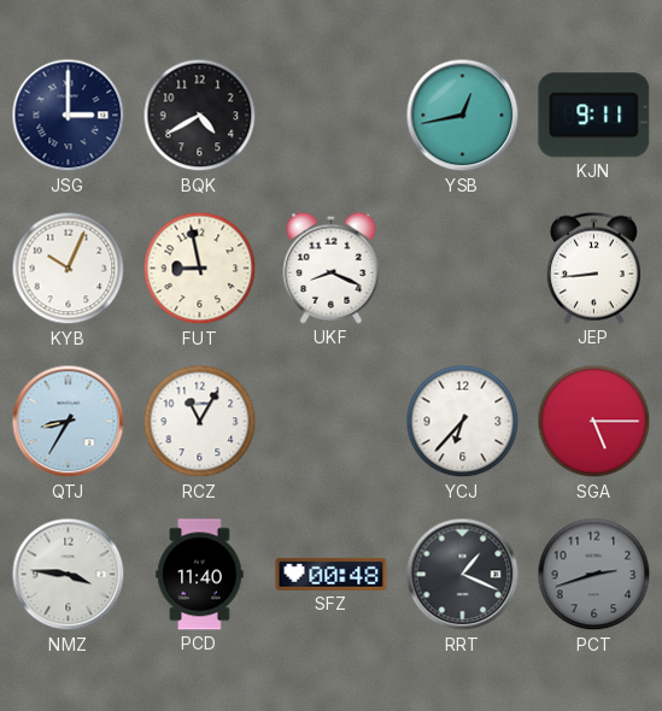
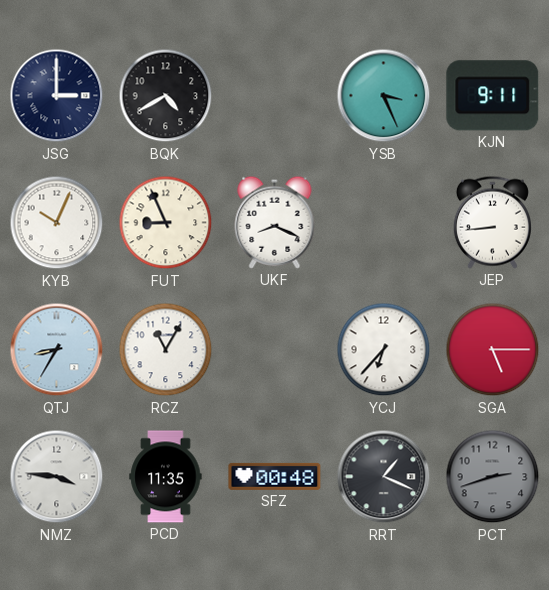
YSB: 12:43 -> 3:26
FUT: 8:58 -> 8:56
PCD: 11:40 -> 11:35
